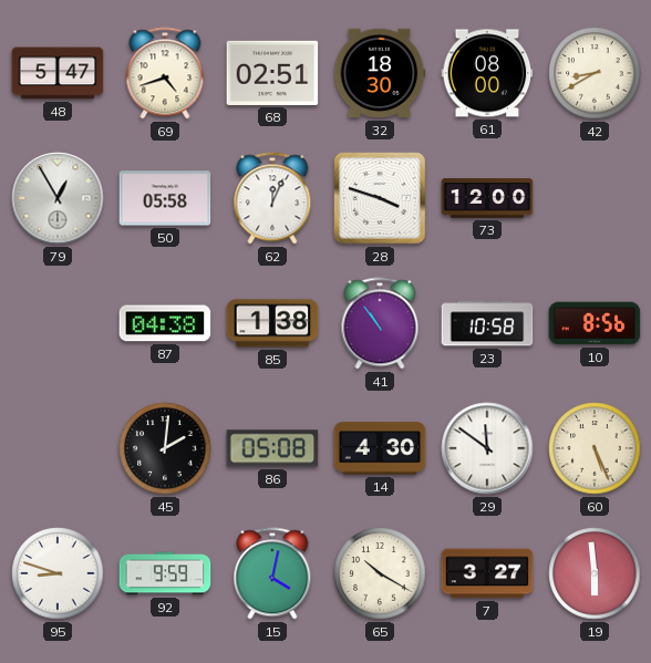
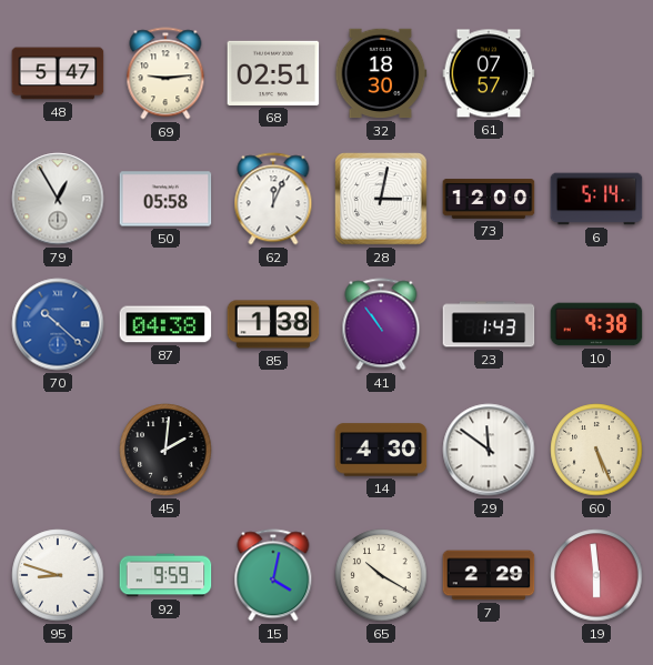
69: 4:42 -> 9:14
61: 08:00 -> 07:57
42: 8:40 -> none
28: 3:48 -> 3:02
6: none -> 5:14
70: none -> 10:22
23: 10:58 -> 1:43
10: 8:56 -> 9:38
86: 05:08 -> none
7: 3:27 -> 2:29
